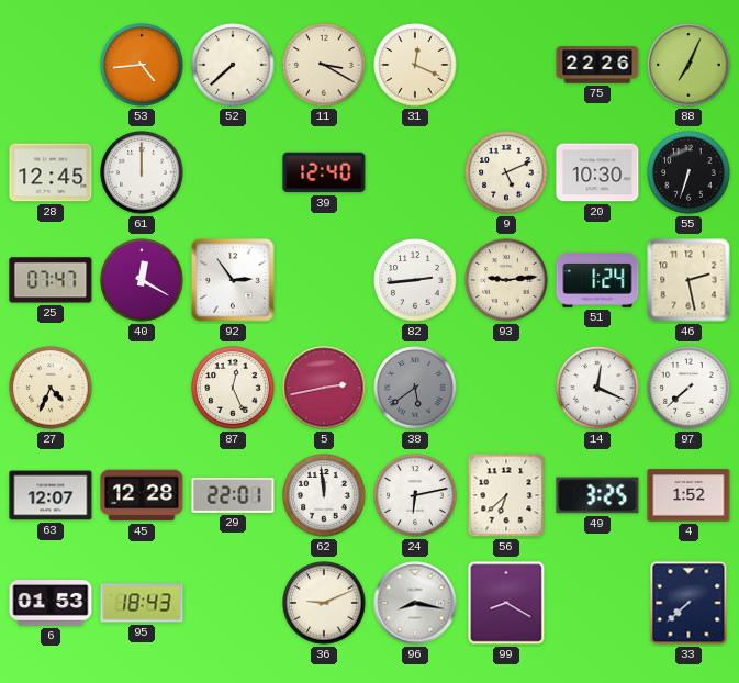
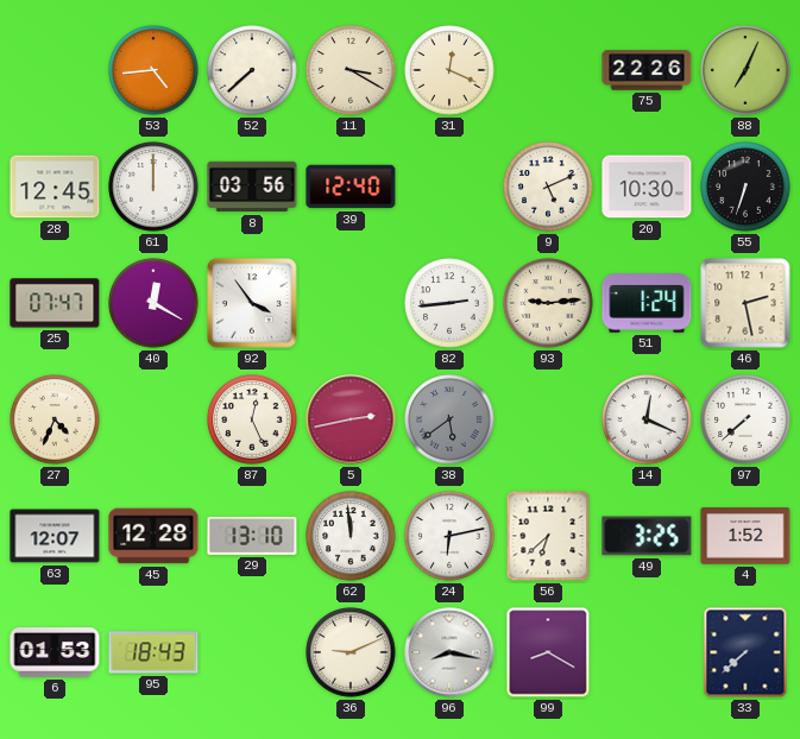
8: none -> 03:56
92: 2:54 -> 3:54
29: 22:01 -> 13:10
